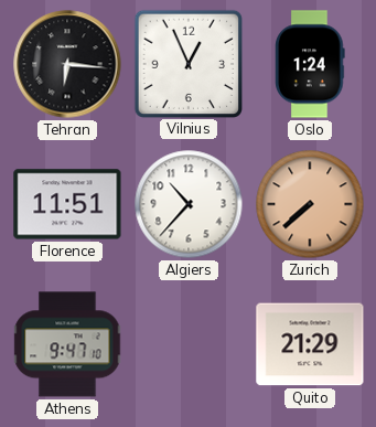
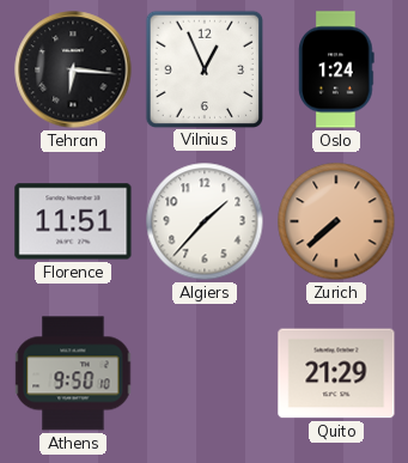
Algiers: 10:37 -> 1:37
Athens: 9:47 -> 9:50
